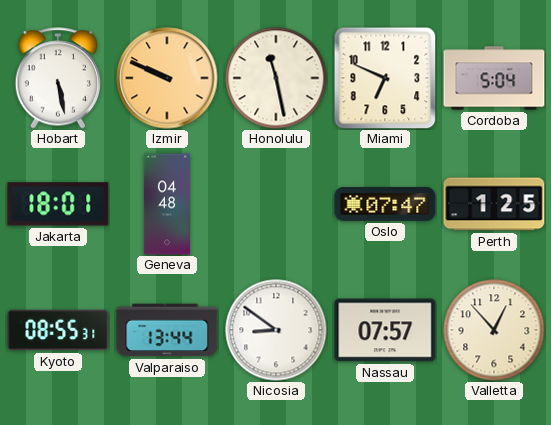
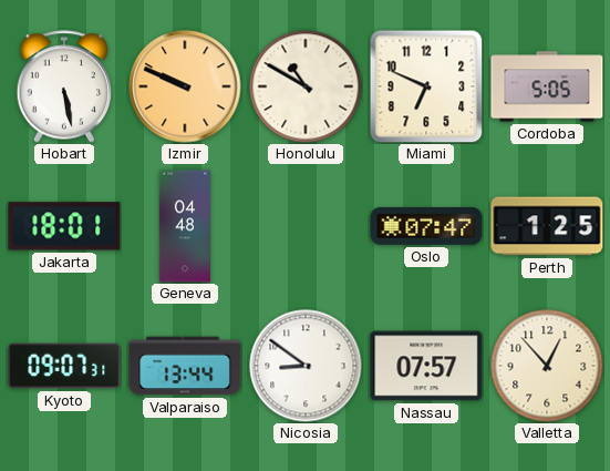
Honolulu: 11:28 -> 10:50
Cordoba: 5:04 -> 5:05
Kyoto: 08:55 -> 09:07
